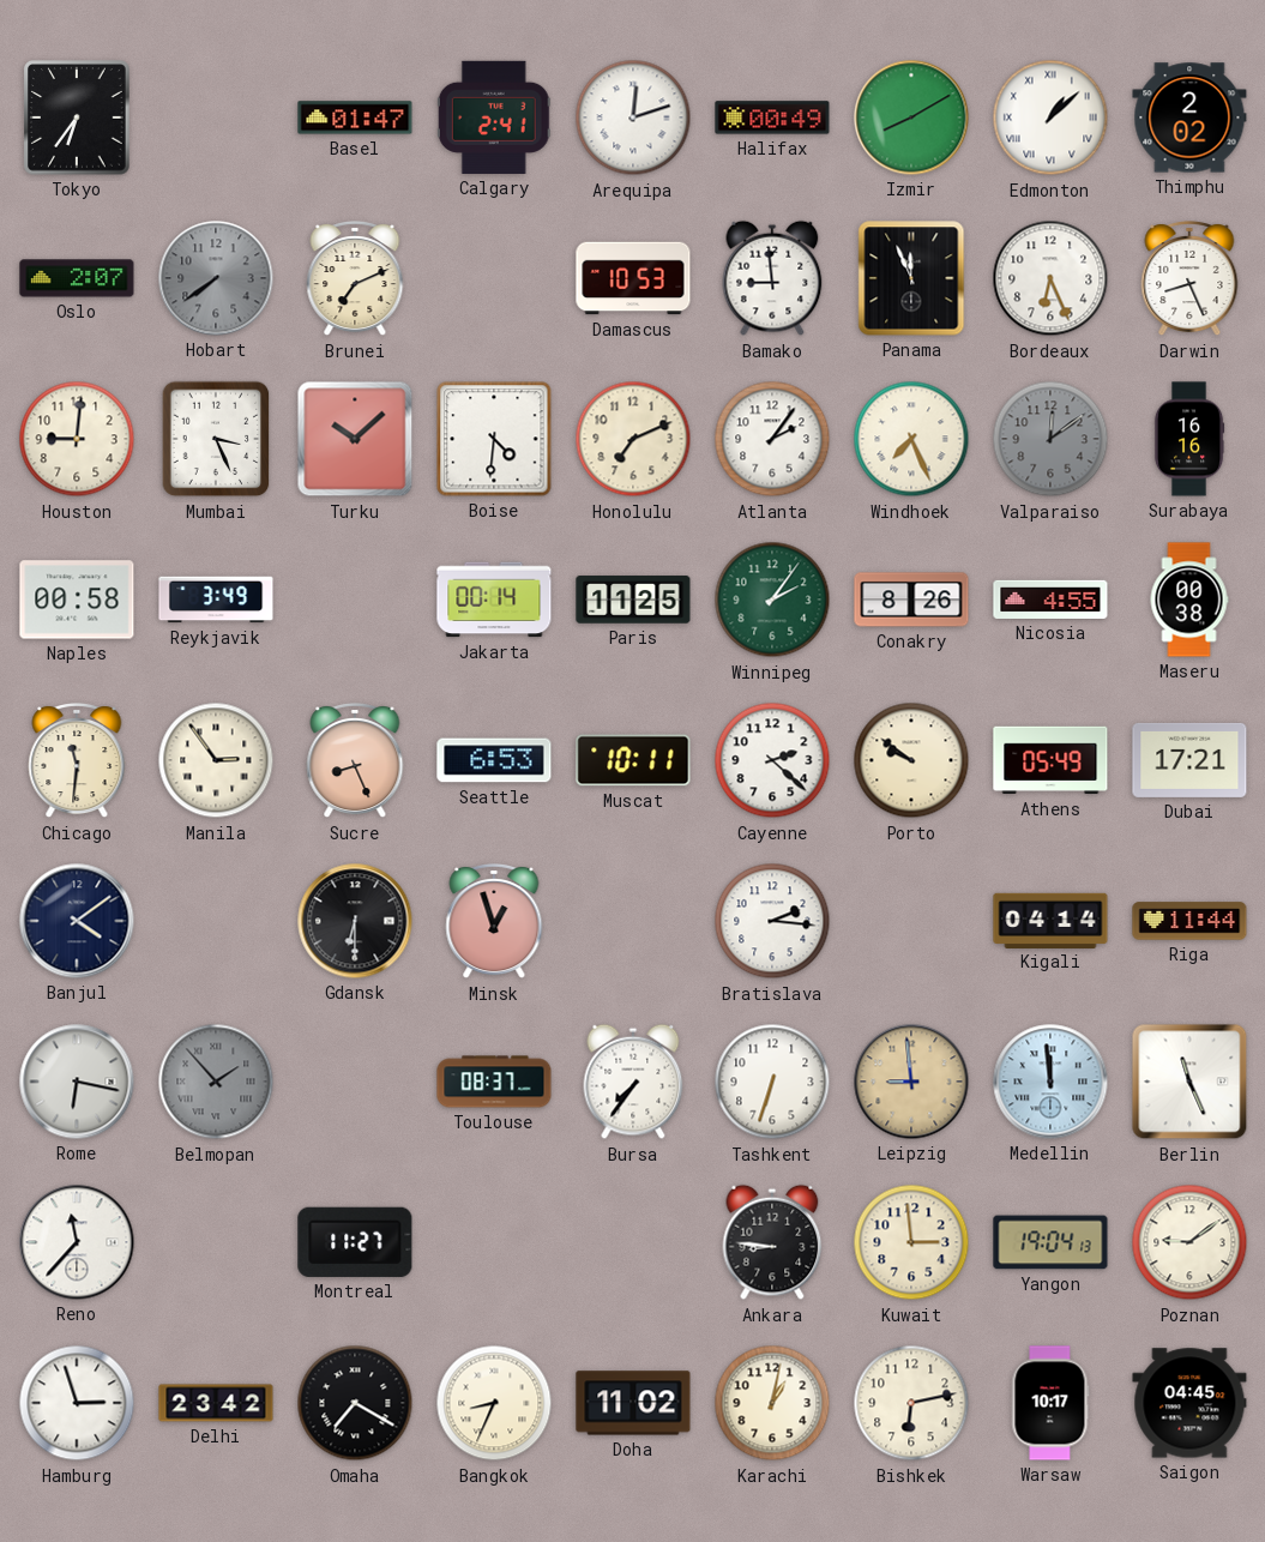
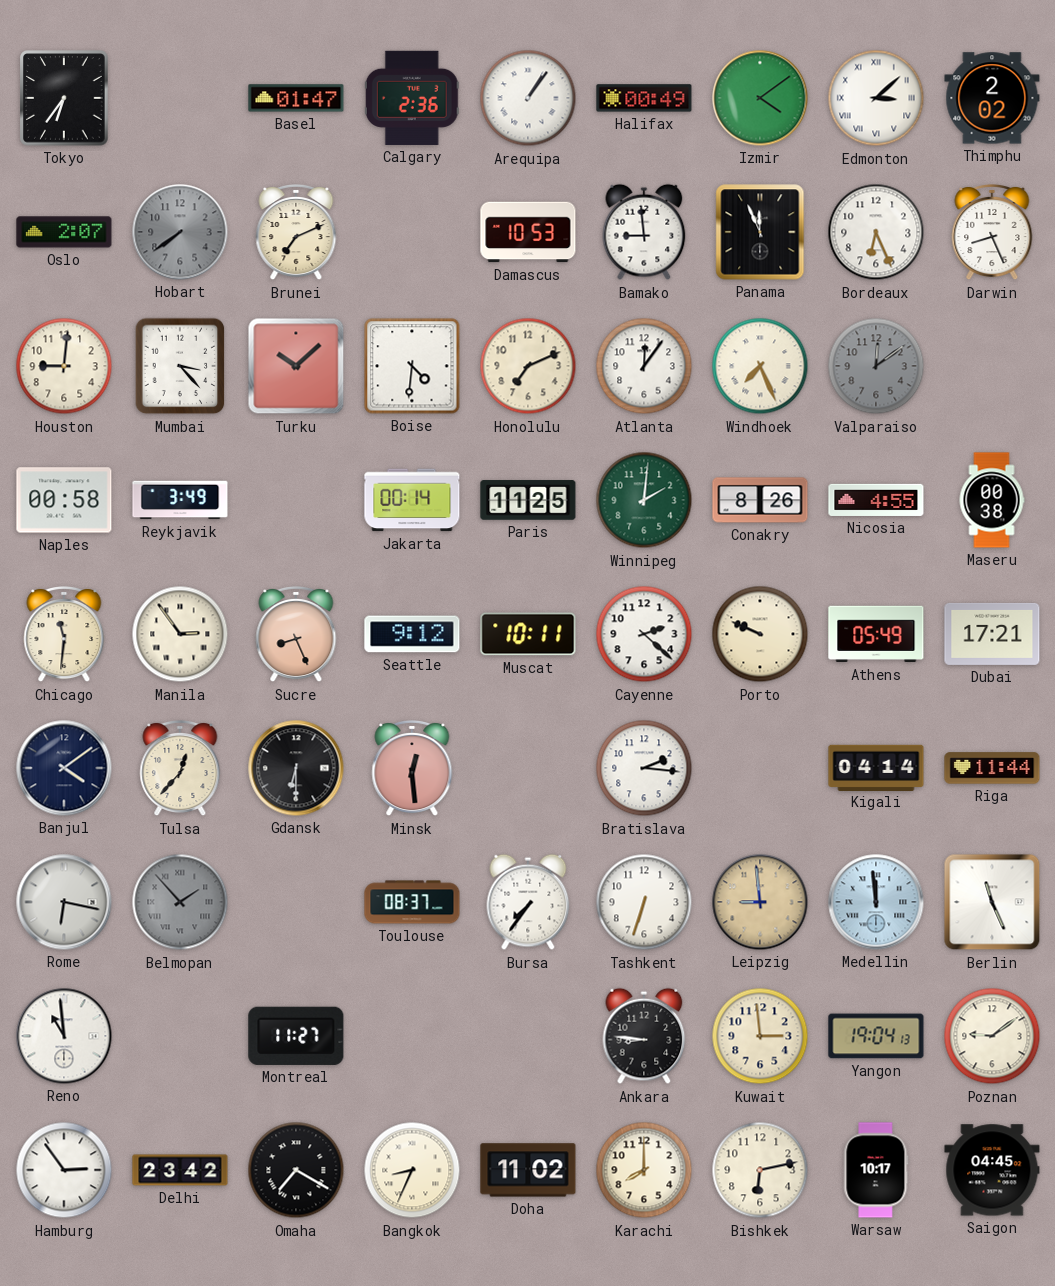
Calgary: 2:41 -> 2:36
Arequipa: 12:12 -> 1:06
Izmir: 8:10 -> 4:09
Edmonton: 1:08 -> 3:08
Mumbai: 3:26 -> 3:23
Atlanta: 2:06 -> 12:06
Surabaya: 16:16 -> none
Winnipeg: 2:06 -> 2:01
Seattle: 6:53 -> 9:12
Porto: 9:51 -> 9:49
Tulsa: none -> 12:37
Minsk: 12:57 -> 12:29
Reno: 11:37 -> 10:59
Hamburg: 2:57 -> 2:54
Karachi: 1:02 -> 8:00
